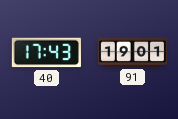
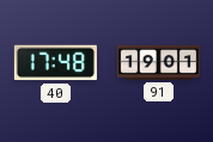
40: 17:43 -> 17:48
